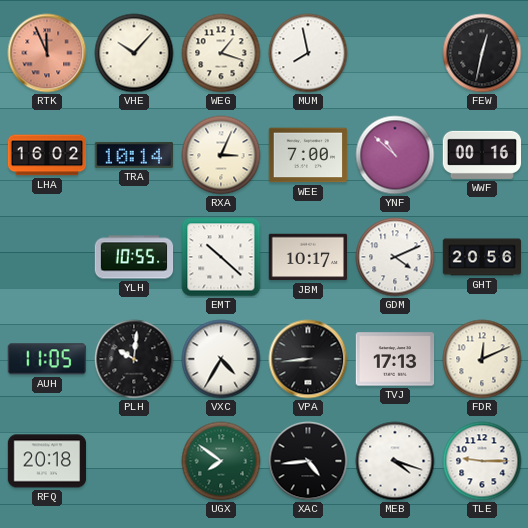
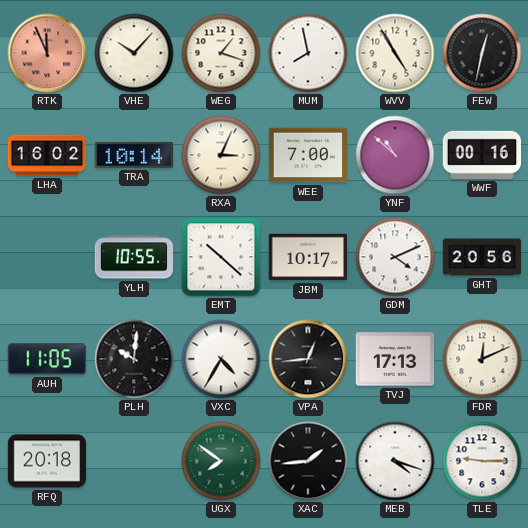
WVV: none -> 4:55
VPA: 8:44 -> 12:44
XAC: 4:44 -> 1:44
